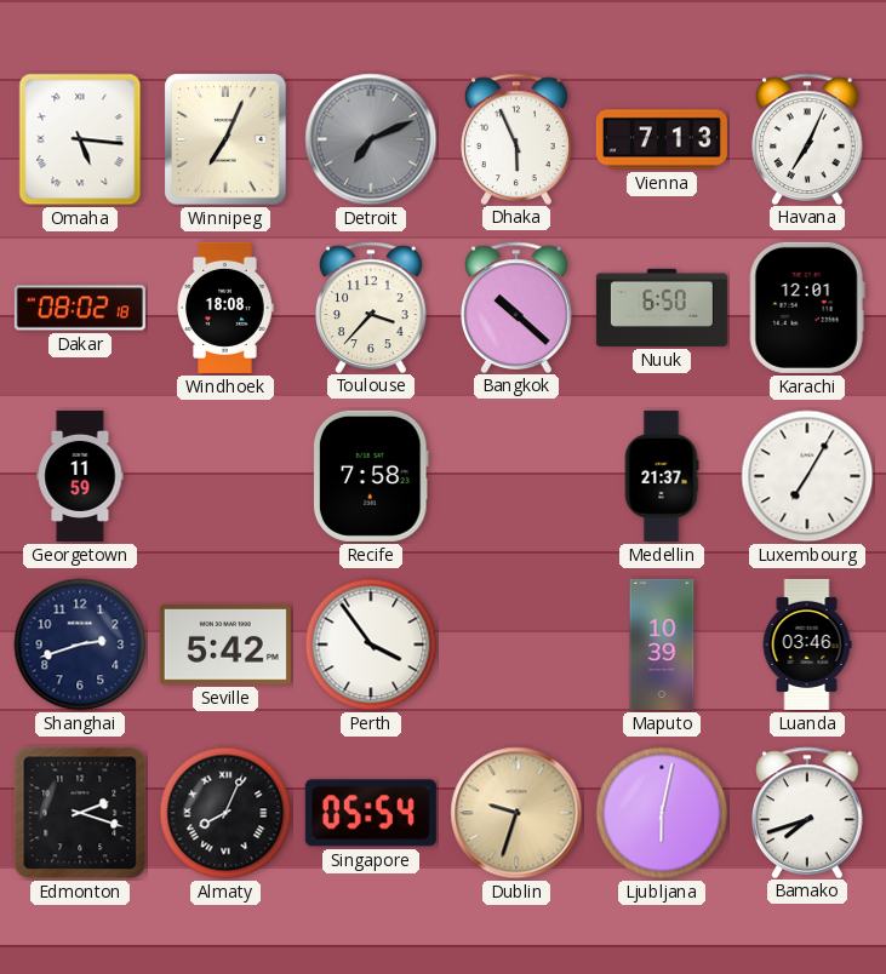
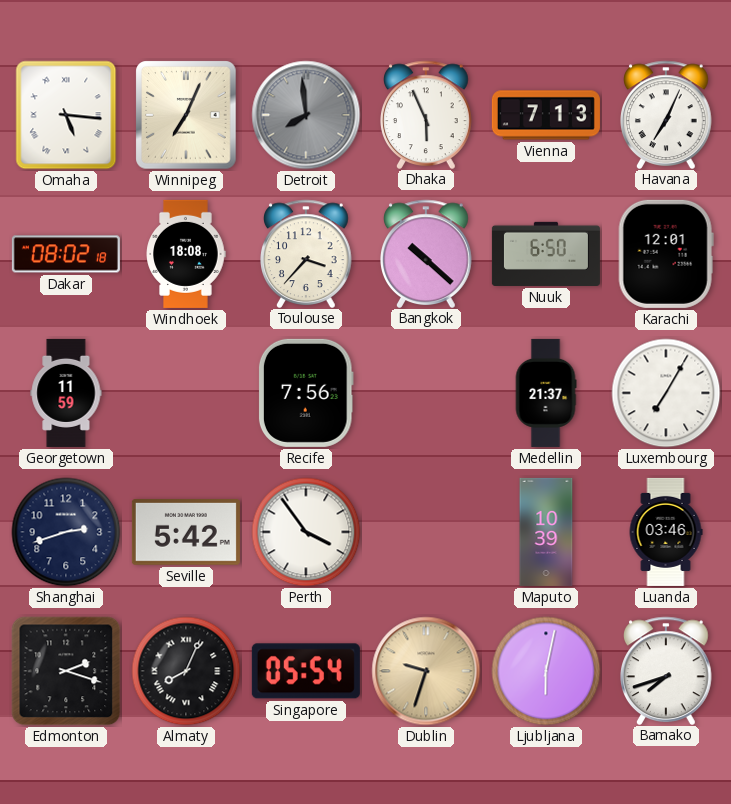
Detroit: 7:11 -> 7:59
Recife: 7:58 -> 7:56
